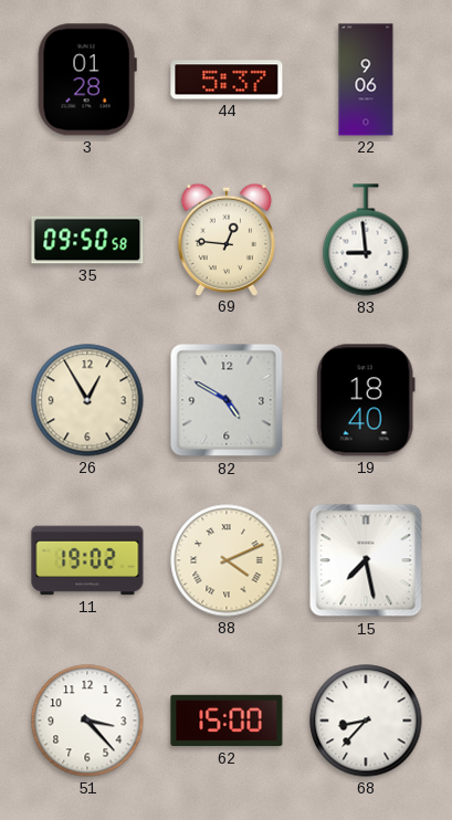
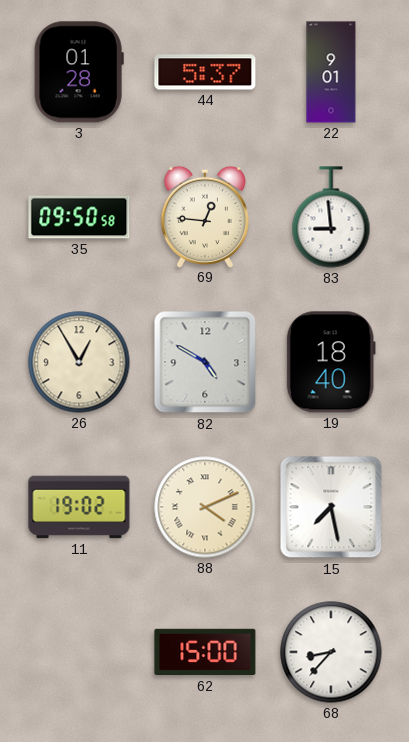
22: 9:06 -> 9:01
51: 3:23 -> none
